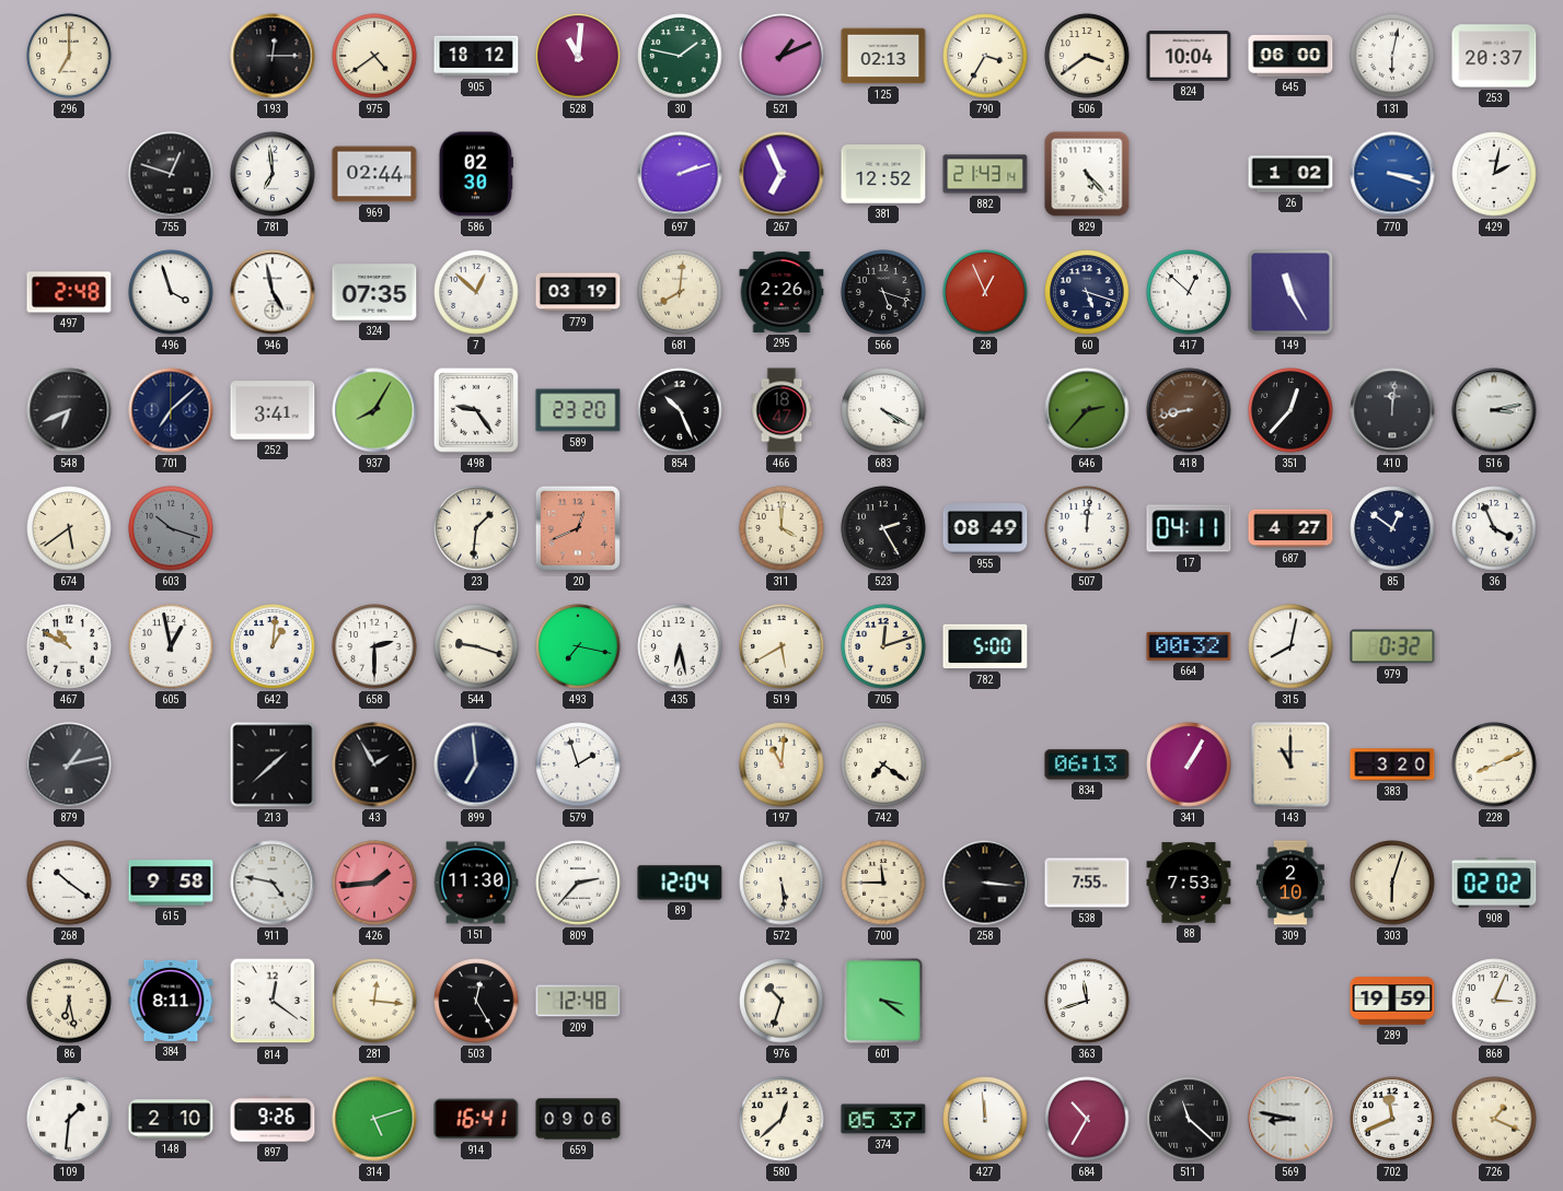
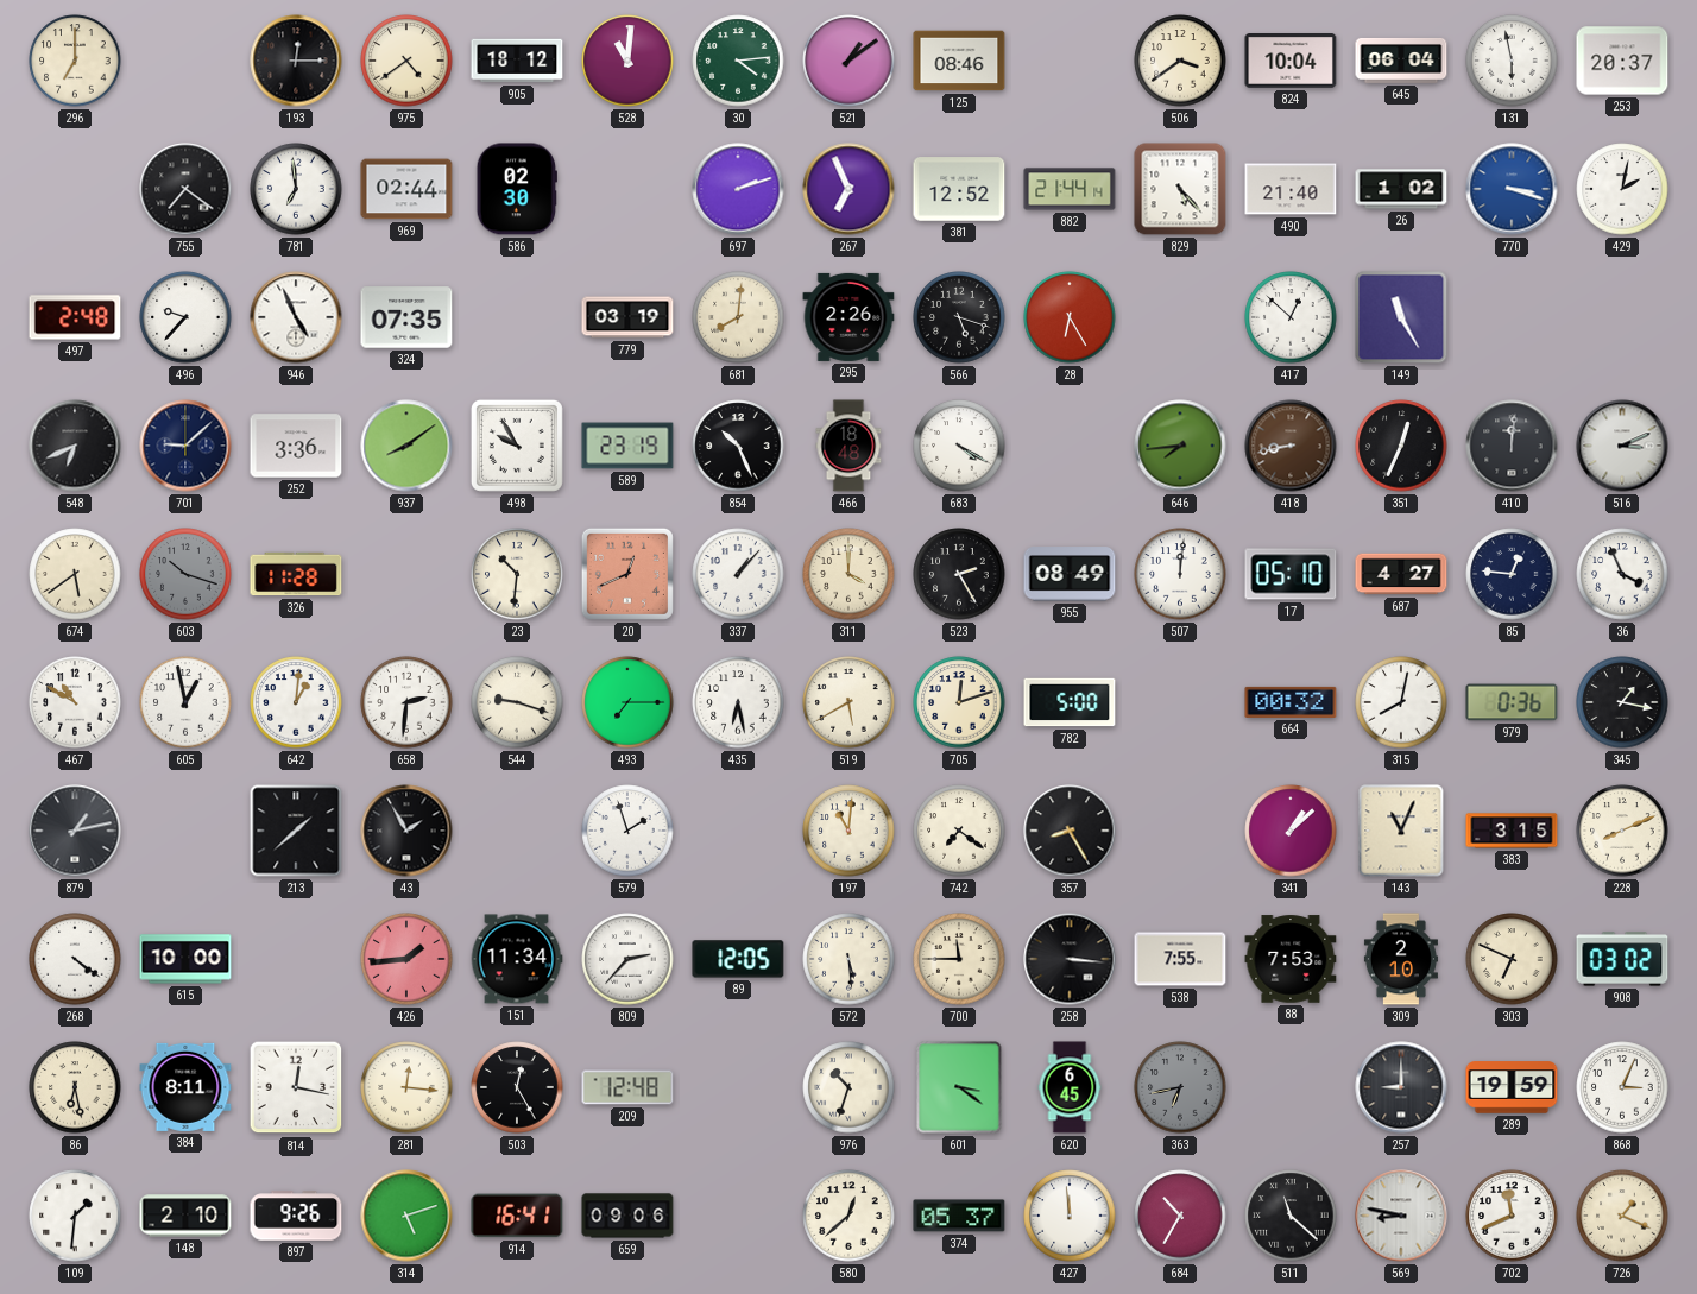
30: 1:47 -> 4:14
521: 1:11 -> 1:09
125: 02:13 -> 08:46
790: 3:35 -> none
645: 06:00 -> 06:04
131: 6:02 -> 5:58
755: 12:48 -> 7:21
882: 21:43 -> 21:44
490: none -> 21:40
496: 3:57 -> 9:37
946: 4:58 -> 4:56
7: 12:52 -> none
28: 12:56 -> 6:25
60: 5:18 -> none
701: 7:08 -> 9:08
252: 3:41 -> 3:36
937: 8:05 -> 8:09
498: 9:24 -> 9:55
589: 23:20 -> 23:19
466: 18:47 -> 18:48
646: 2:37 -> 7:44
351: 12:37 -> 12:34
516: 3:13 -> 3:11
326: none -> 11:28
23: 1:31 -> 10:31
337: none -> 1:07
17: 04:11 -> 05:10
85: 12:51 -> 12:46
658: 2:30 -> 2:31
493: 7:17 -> 7:15
979: 0:32 -> 0:36
345: none -> 1:17
899: 6:59 -> none
357: none -> 8:25
834: 06:13 -> none
341: 1:05 -> 1:08
143: 11:00 -> 11:04
383: 3:20 -> 3:15
268: 10:21 -> 4:21
615: 9:58 -> 10:00
911: 4:47 -> none
151: 11:30 -> 11:34
89: 12:04 -> 12:05
303: 6:03 -> 6:49
908: 02:02 -> 03:02
814: 12:21 -> 12:17
620: none -> 6:45
363: 11:42 -> 6:43
363 dial: white -> grey
257: none -> 9:00
